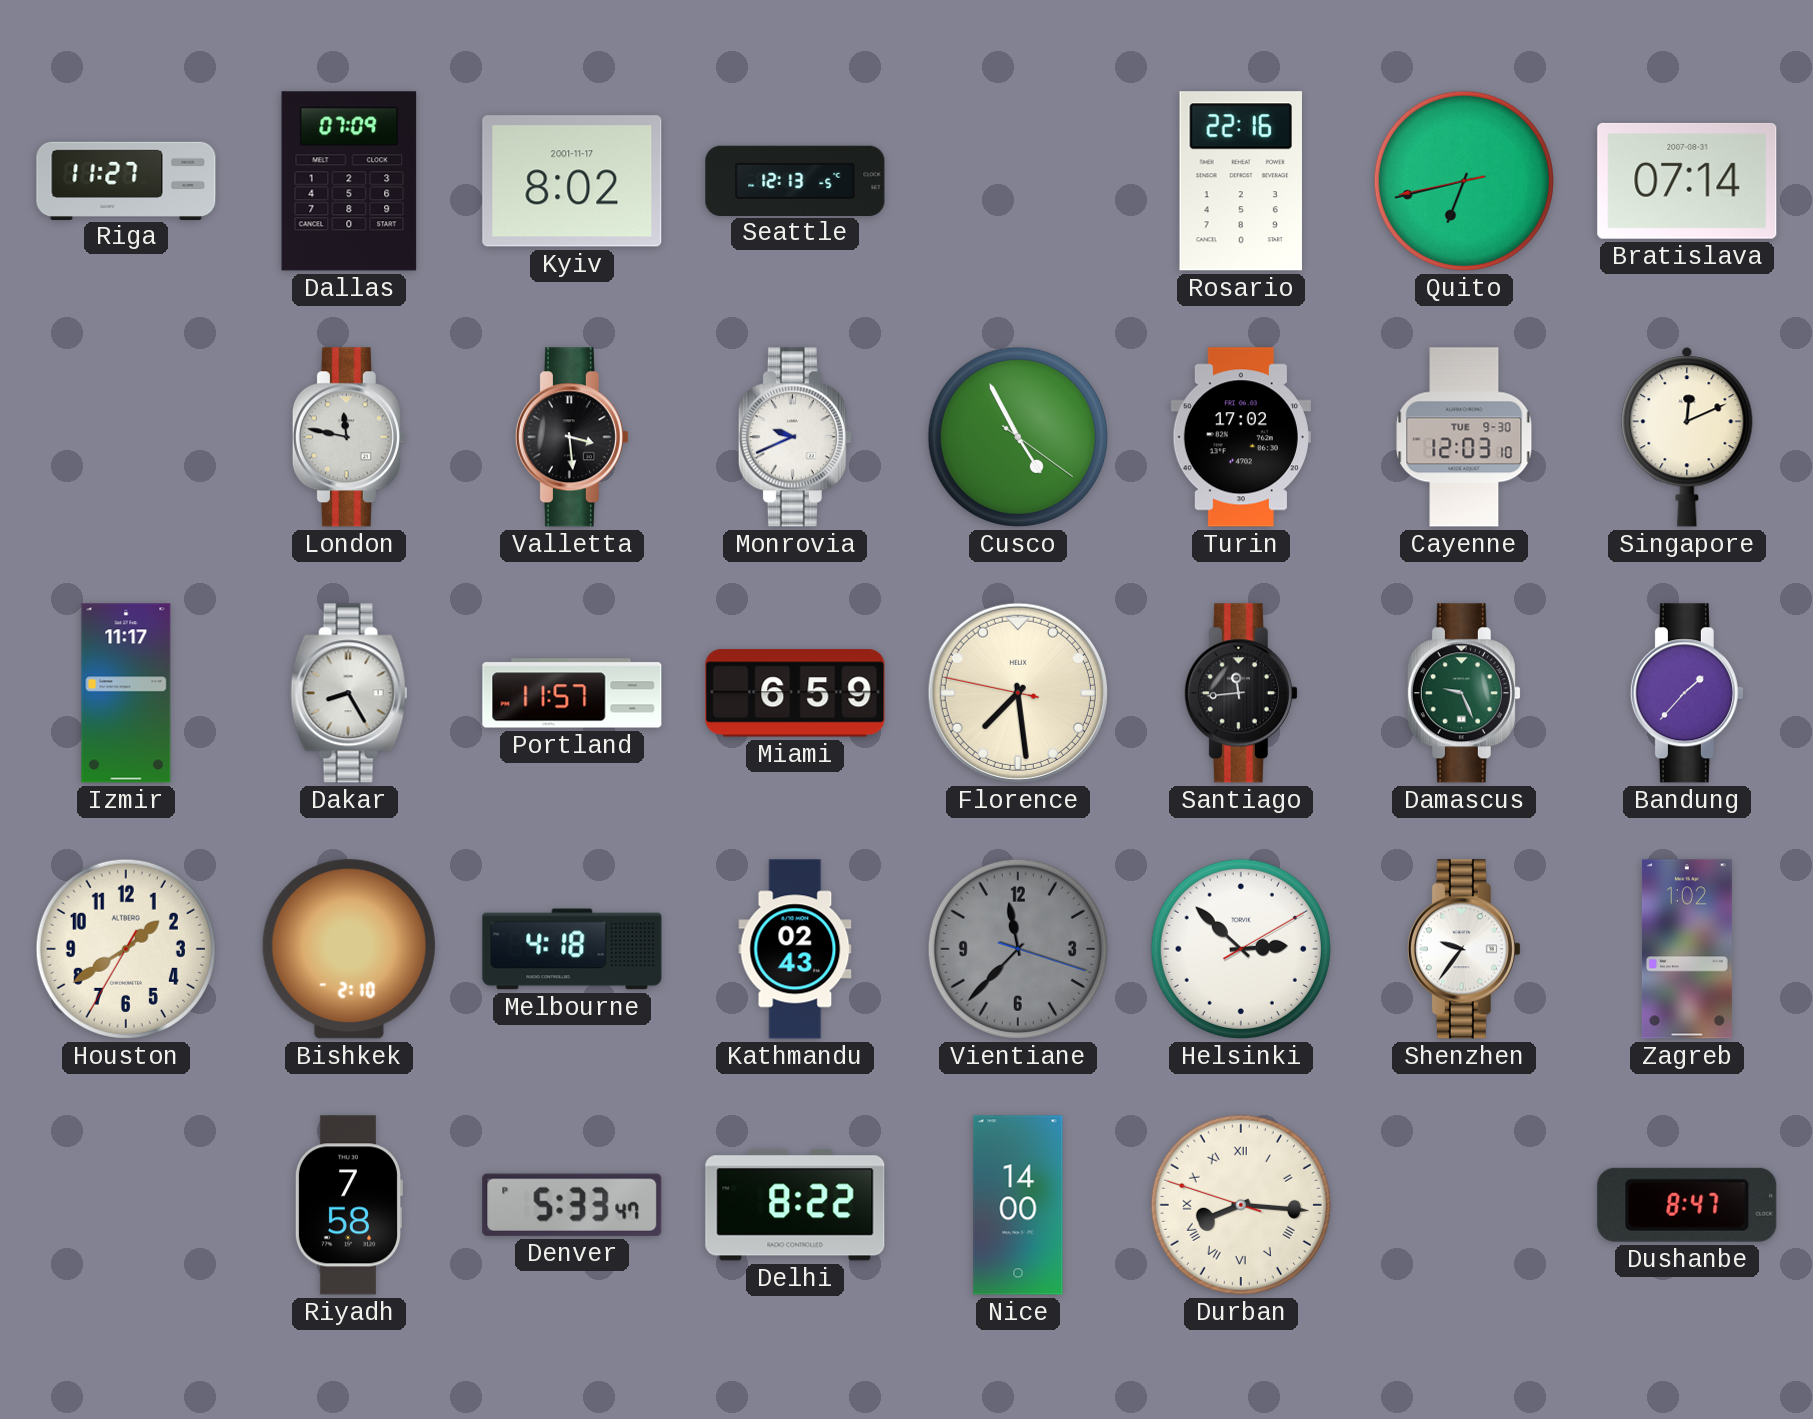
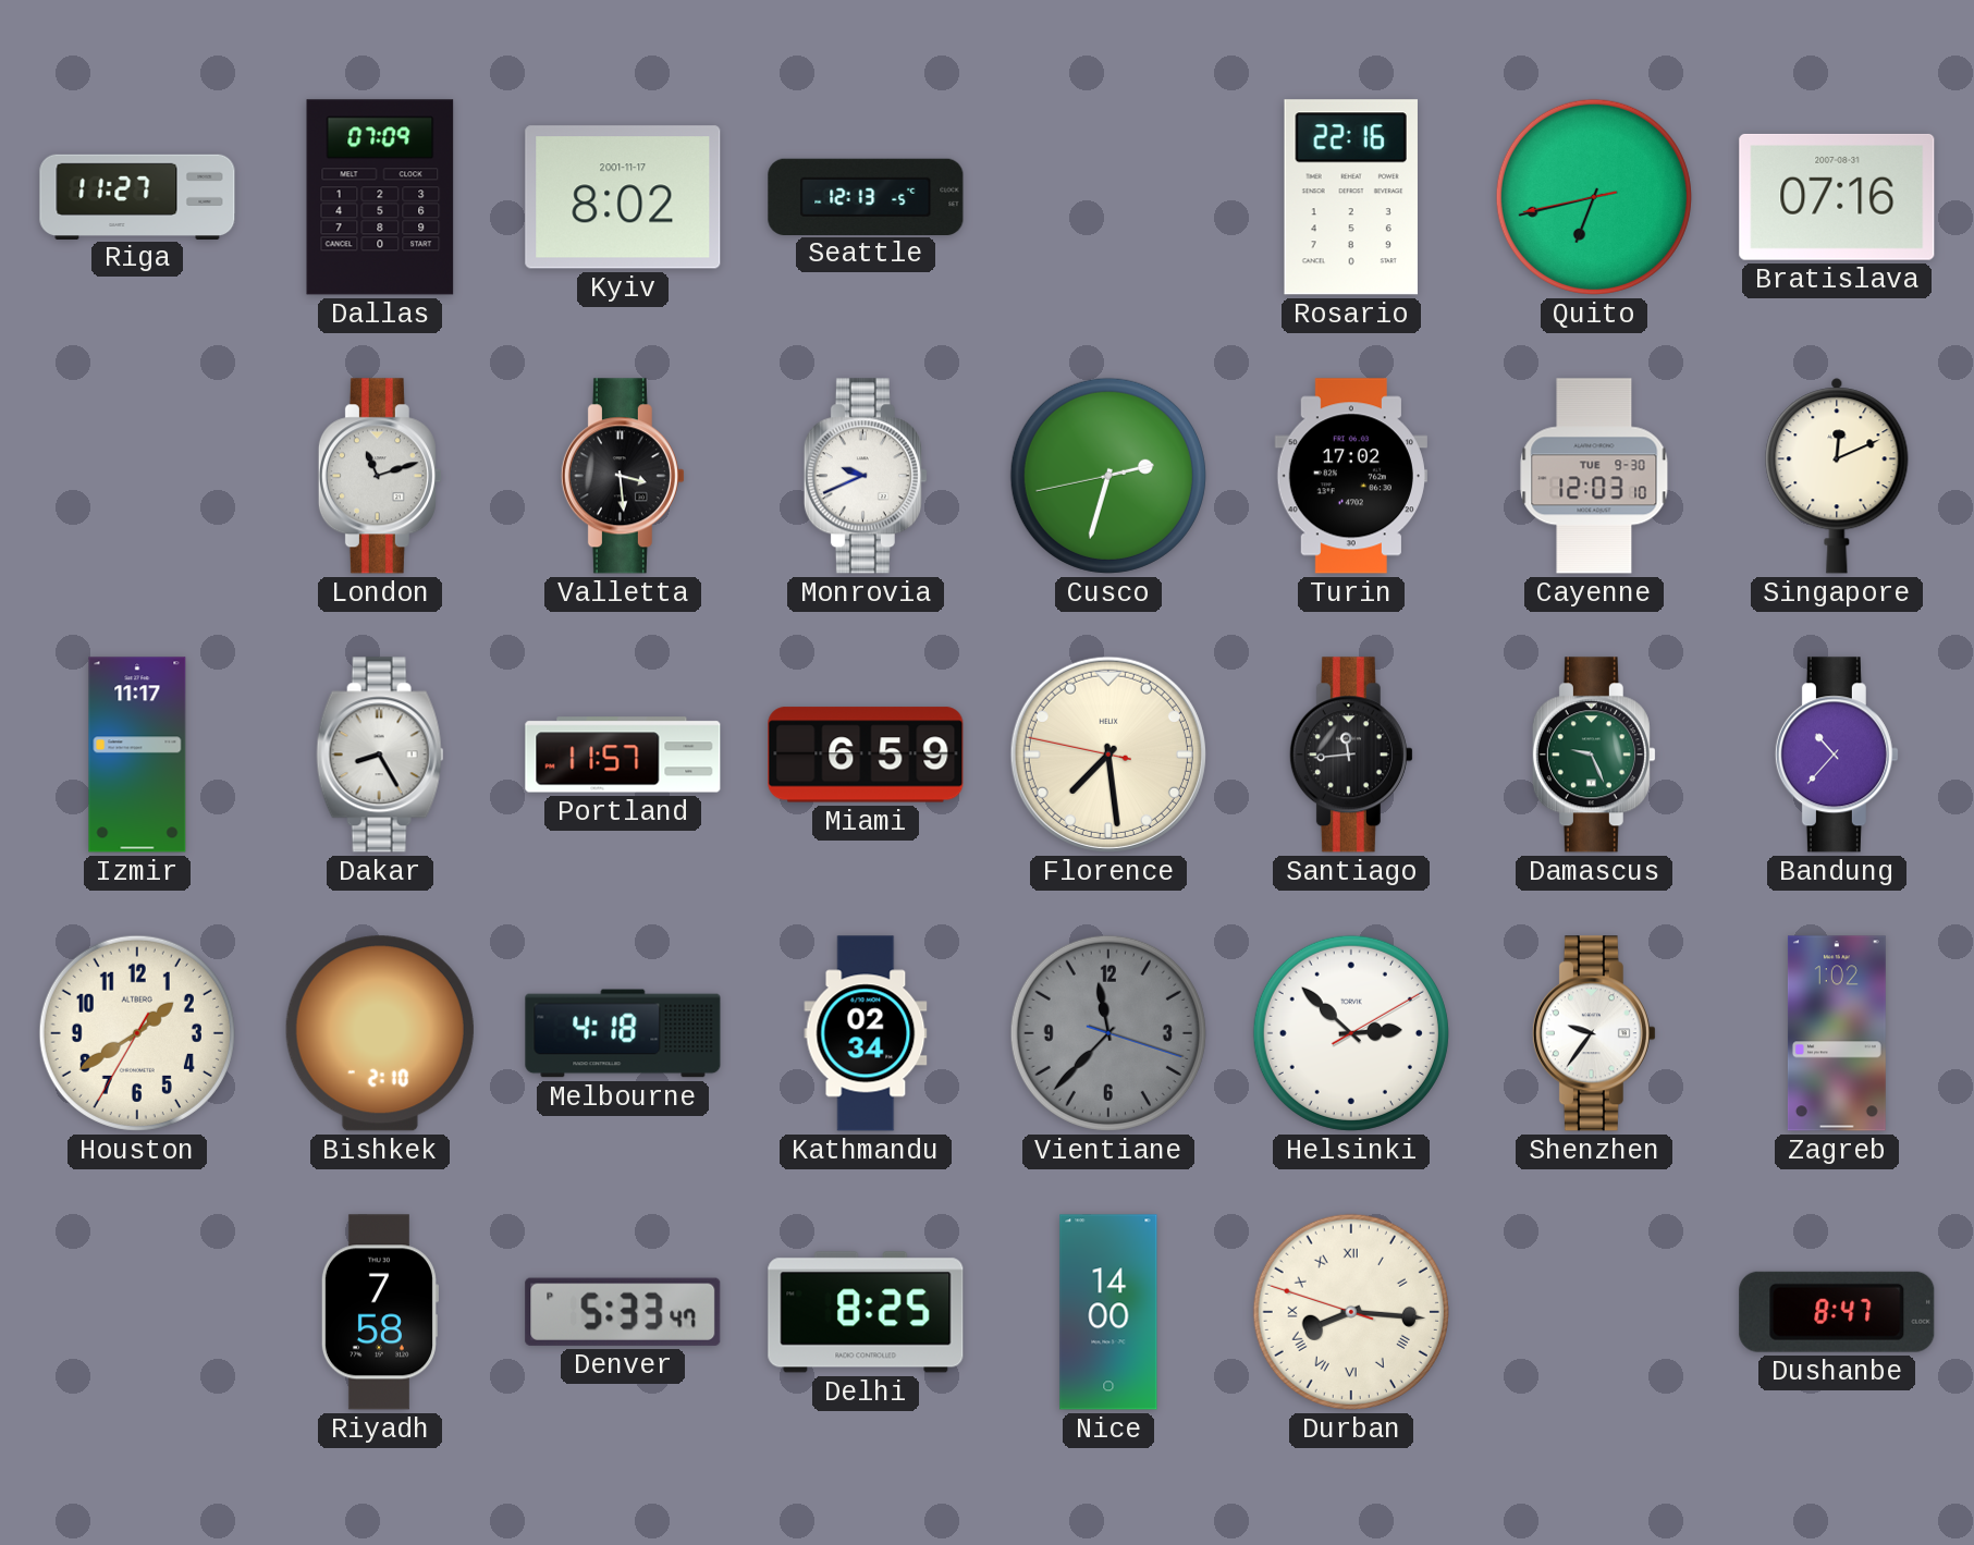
Bratislava: 07:14 -> 07:16
London: 11:47 -> 11:12
Cusco: 4:55 -> 2:32
Bandung: 1:37 -> 10:37
Kathmandu: 02:43 -> 02:34
Delhi: 8:22 -> 8:25
